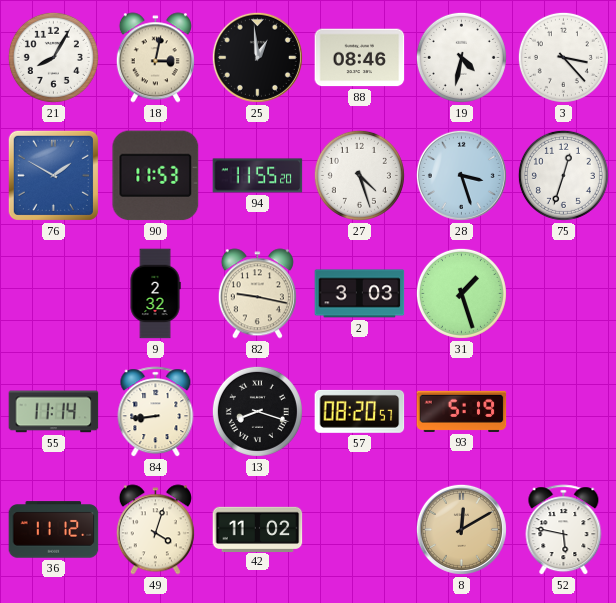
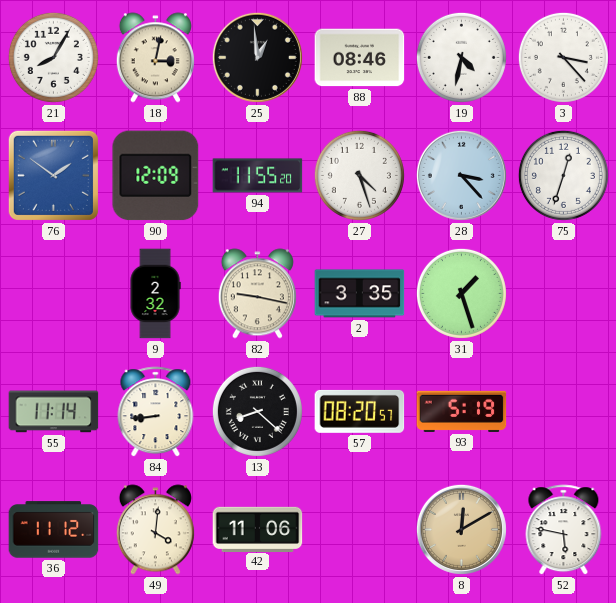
76: 1:50 -> 1:51
90: 11:53 -> 12:09
28: 3:27 -> 3:23
2: 3:03 -> 3:35
13: 8:18 -> 8:22
49: 4:03 -> 4:01
42: 11:02 -> 11:06
